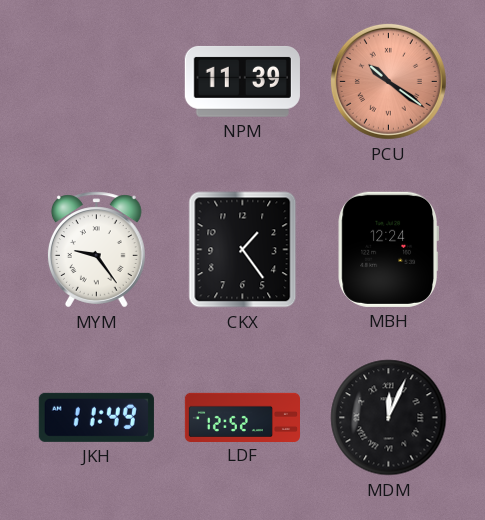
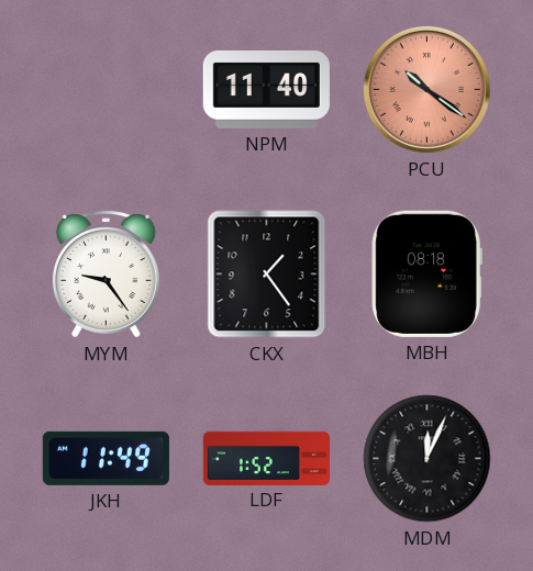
NPM: 11:39 -> 11:40
MBH: 12:24 -> 08:18
LDF: 12:52 -> 1:52
